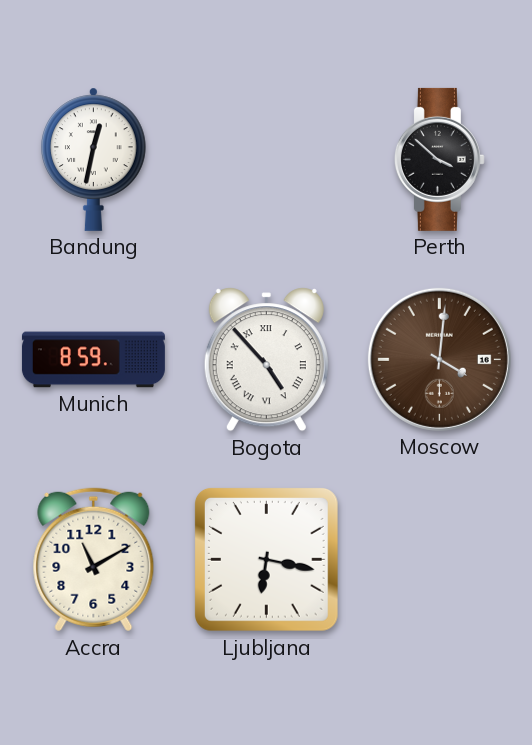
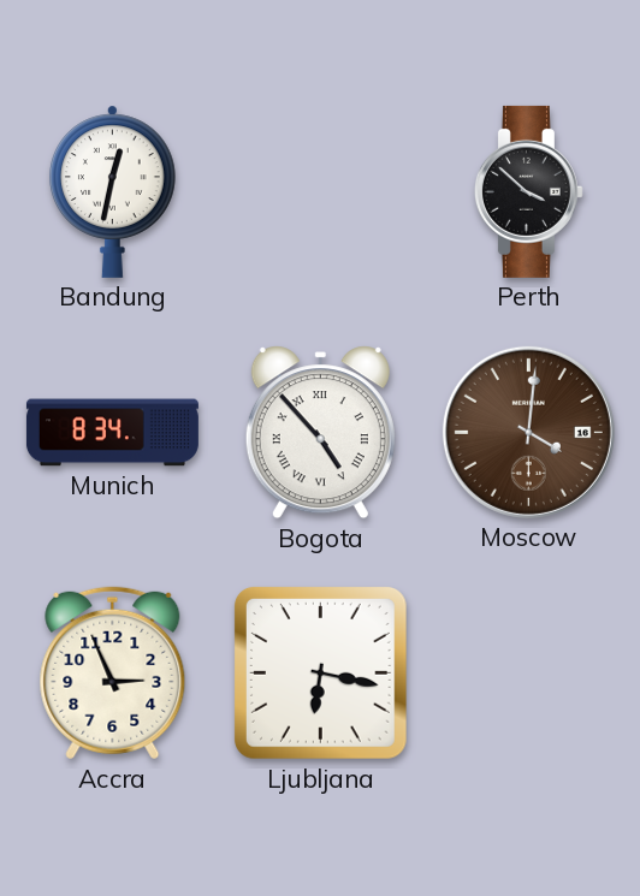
Munich: 8:59 -> 8:34
Accra: 11:10 -> 2:56
